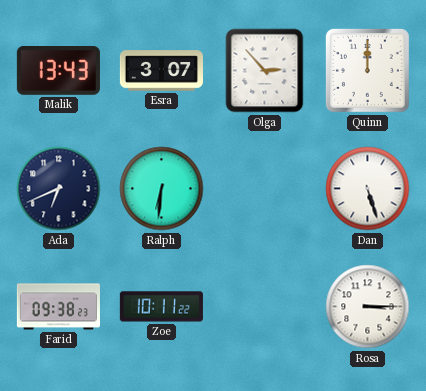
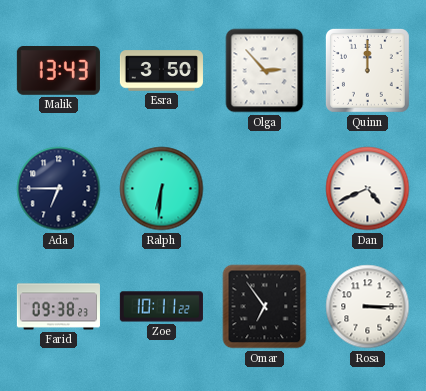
Esra: 3:07 -> 3:50
Ada: 6:41 -> 6:45
Dan: 5:27 -> 4:41
Omar: none -> 6:54
